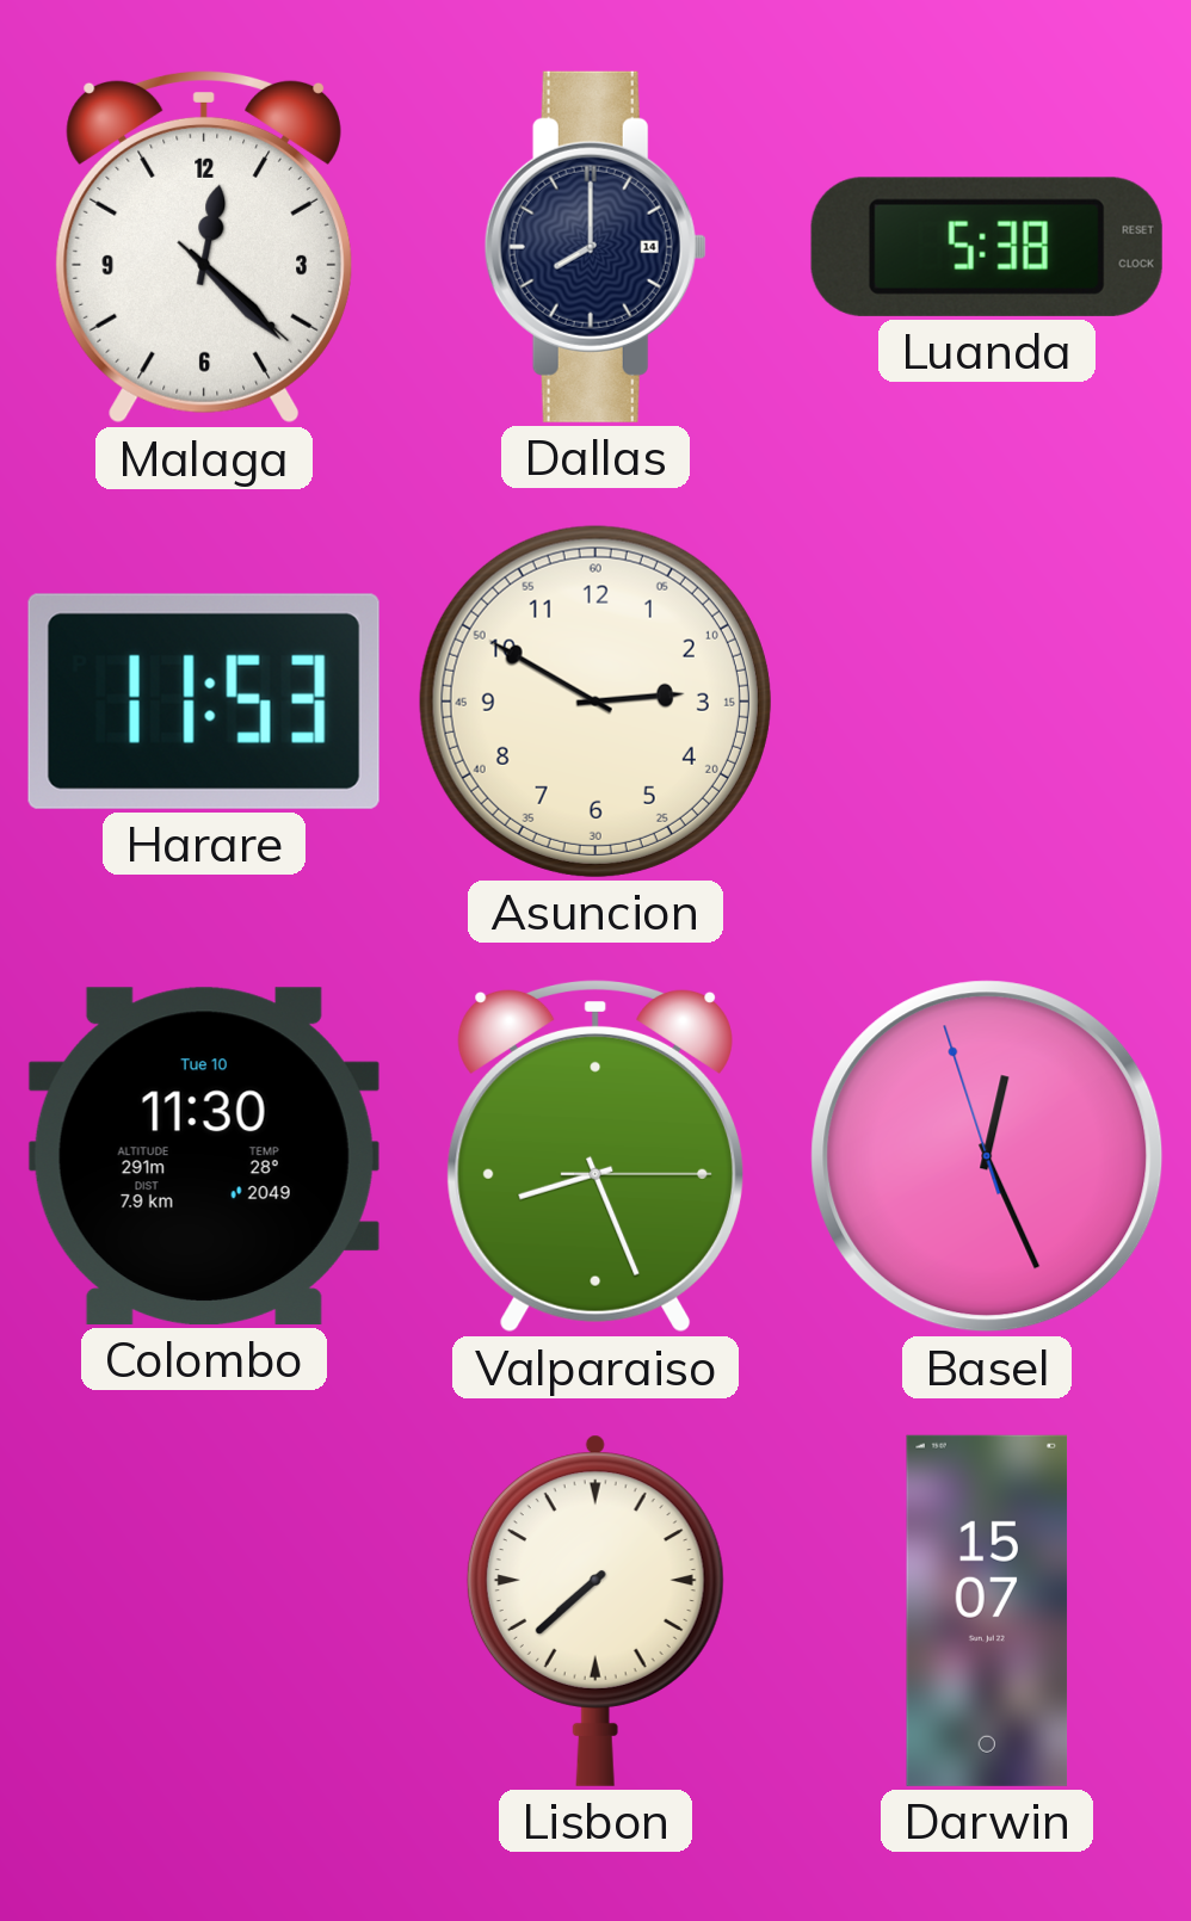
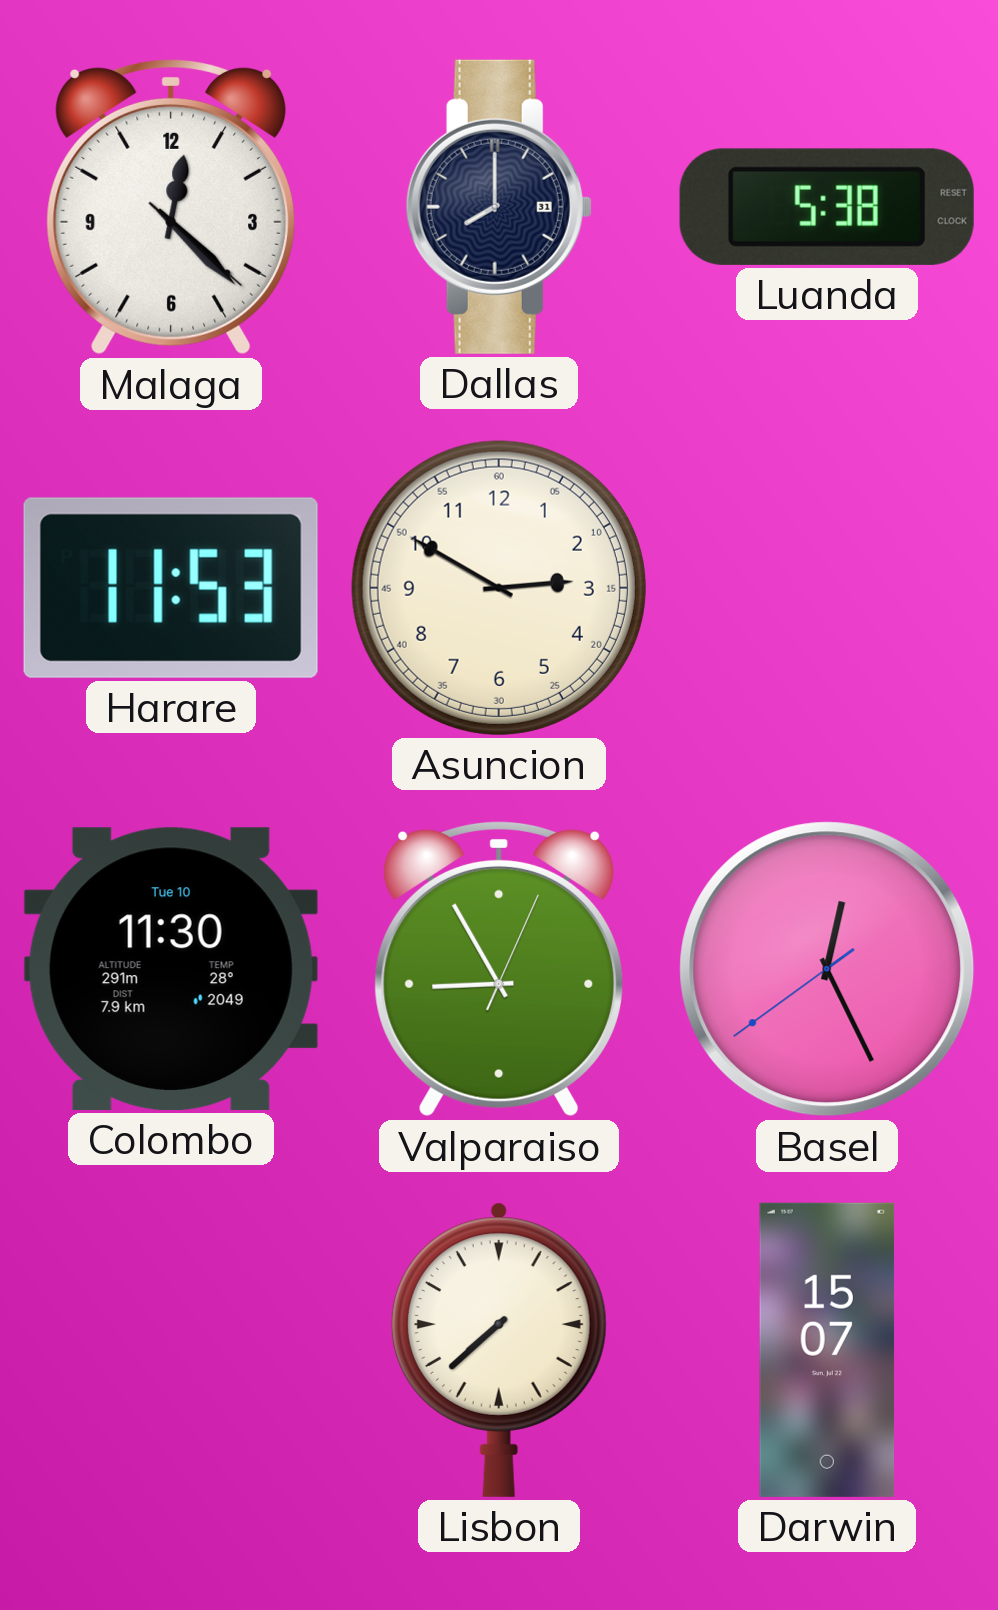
Dallas date: 14 -> 31
Valparaiso: 8:26 -> 8:55
Basel: 12:25:57 -> 12:25:39
